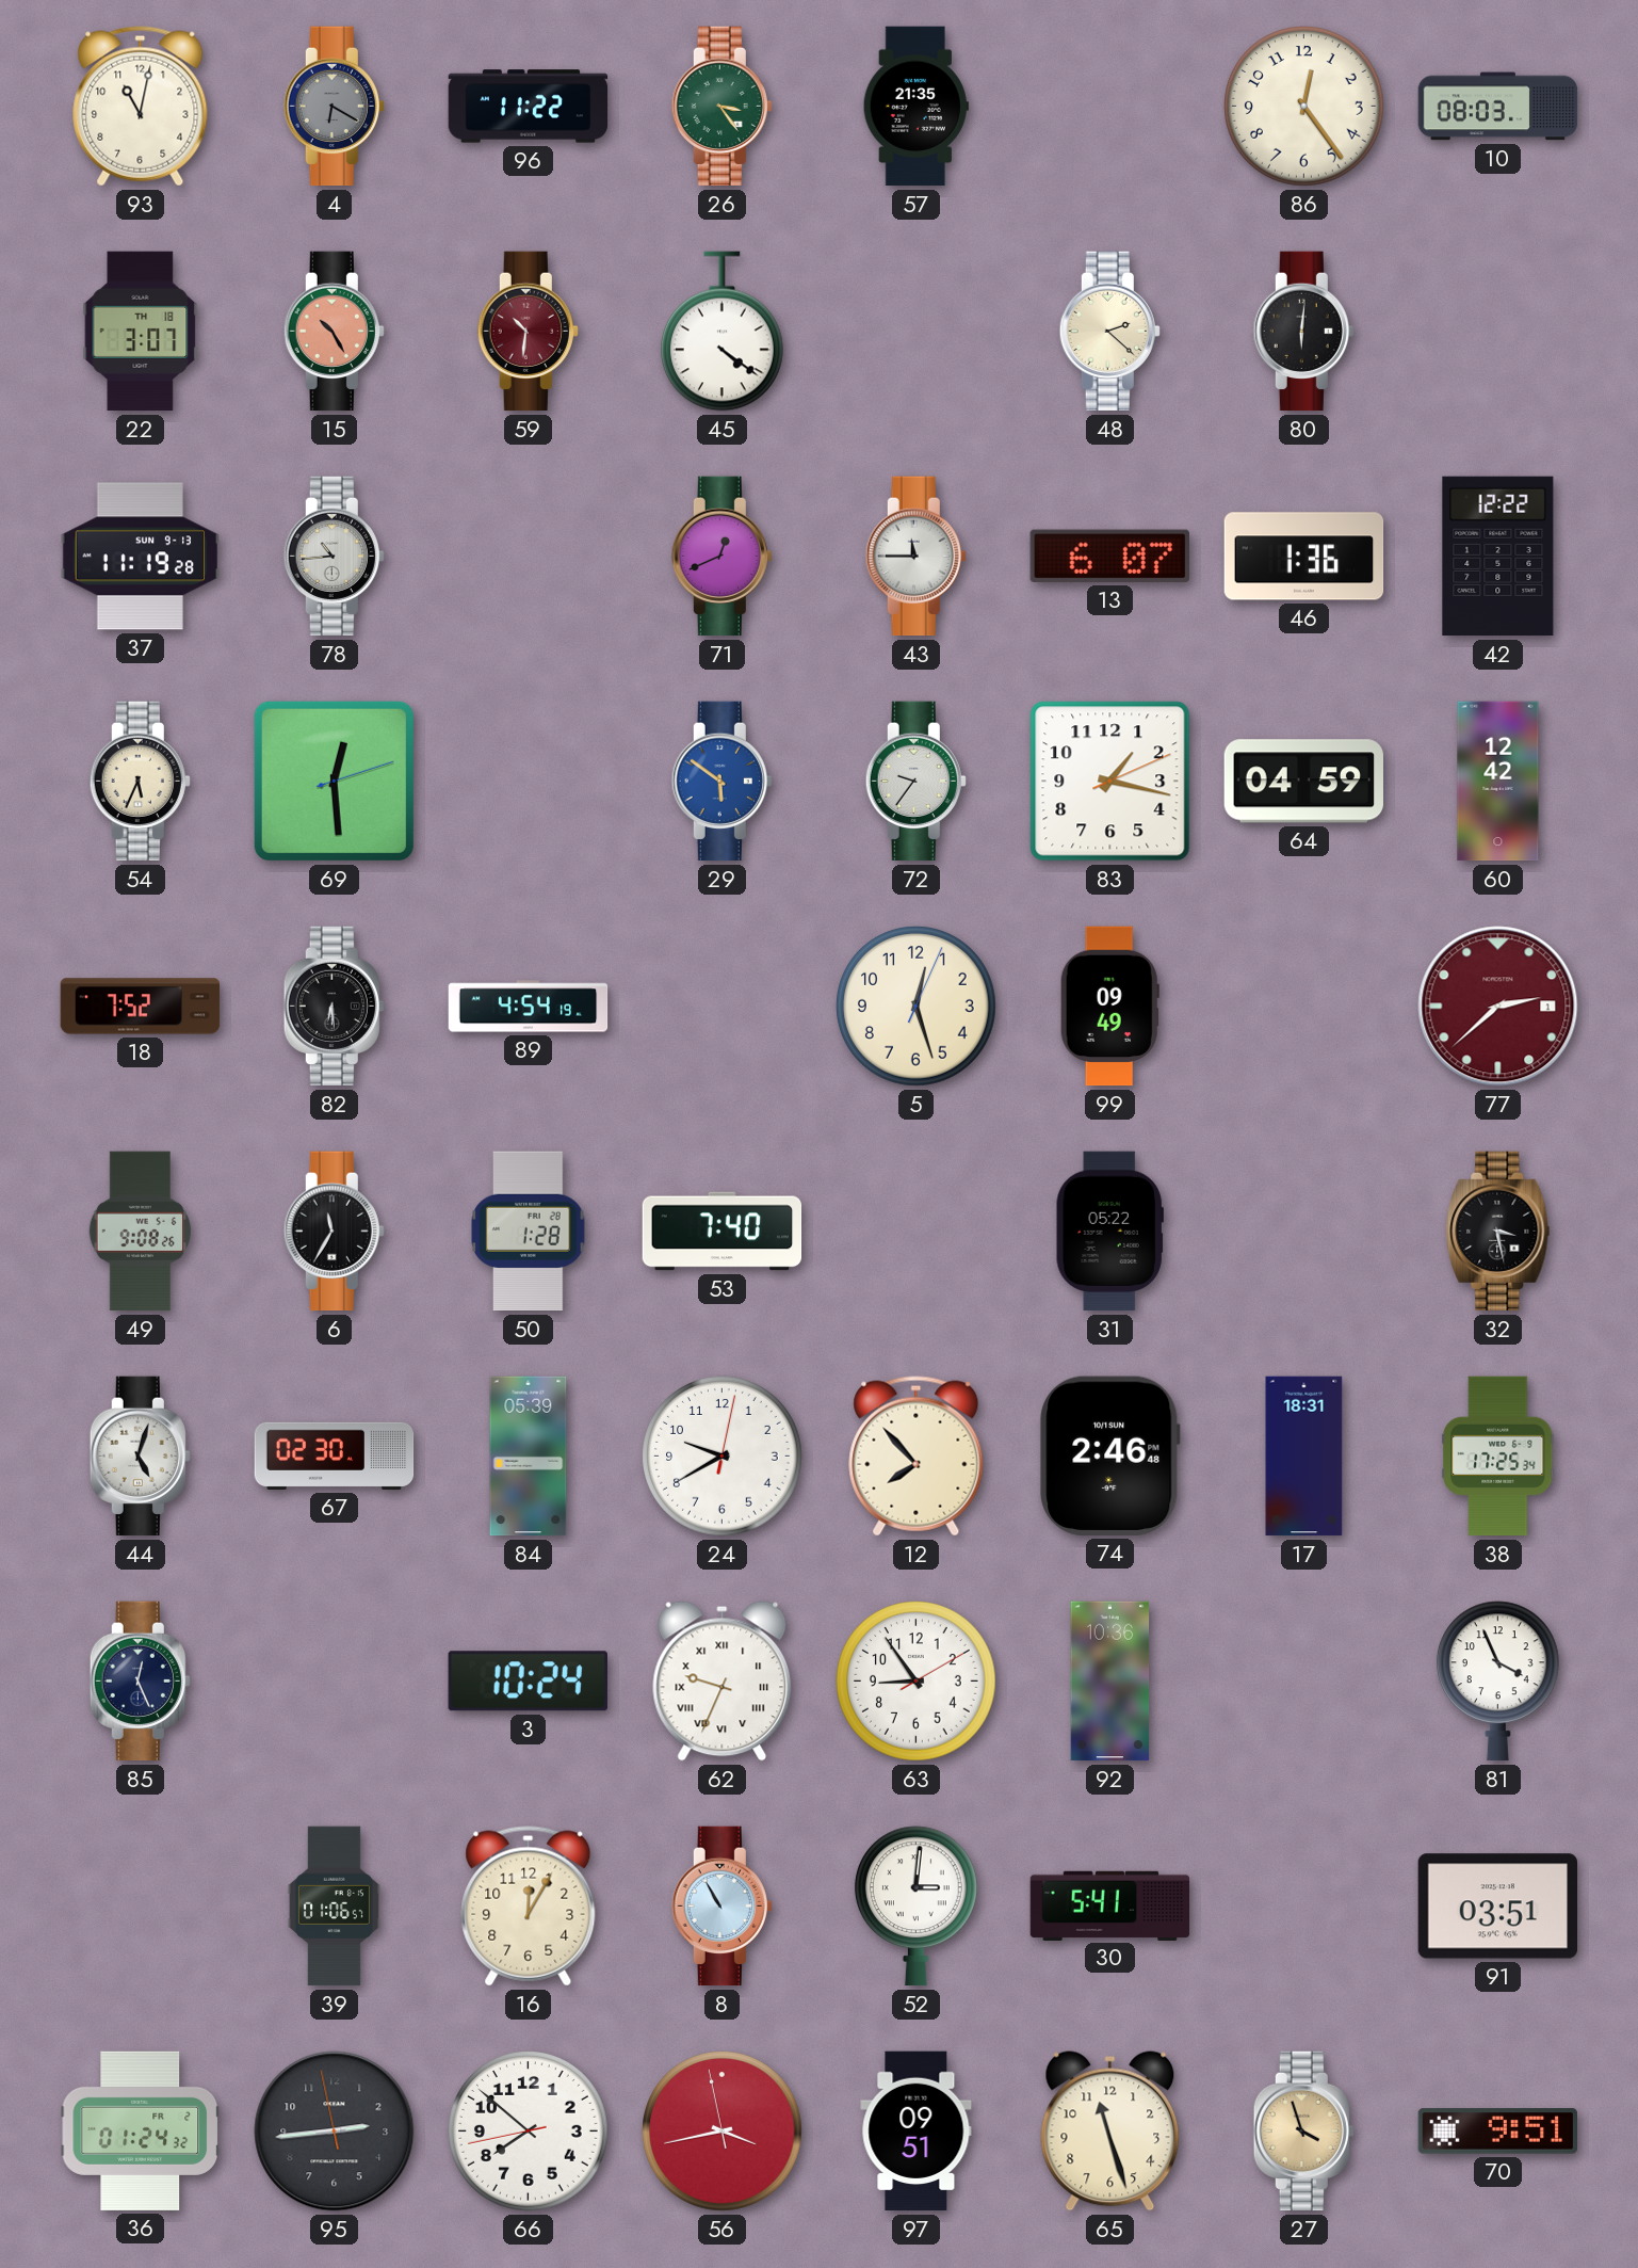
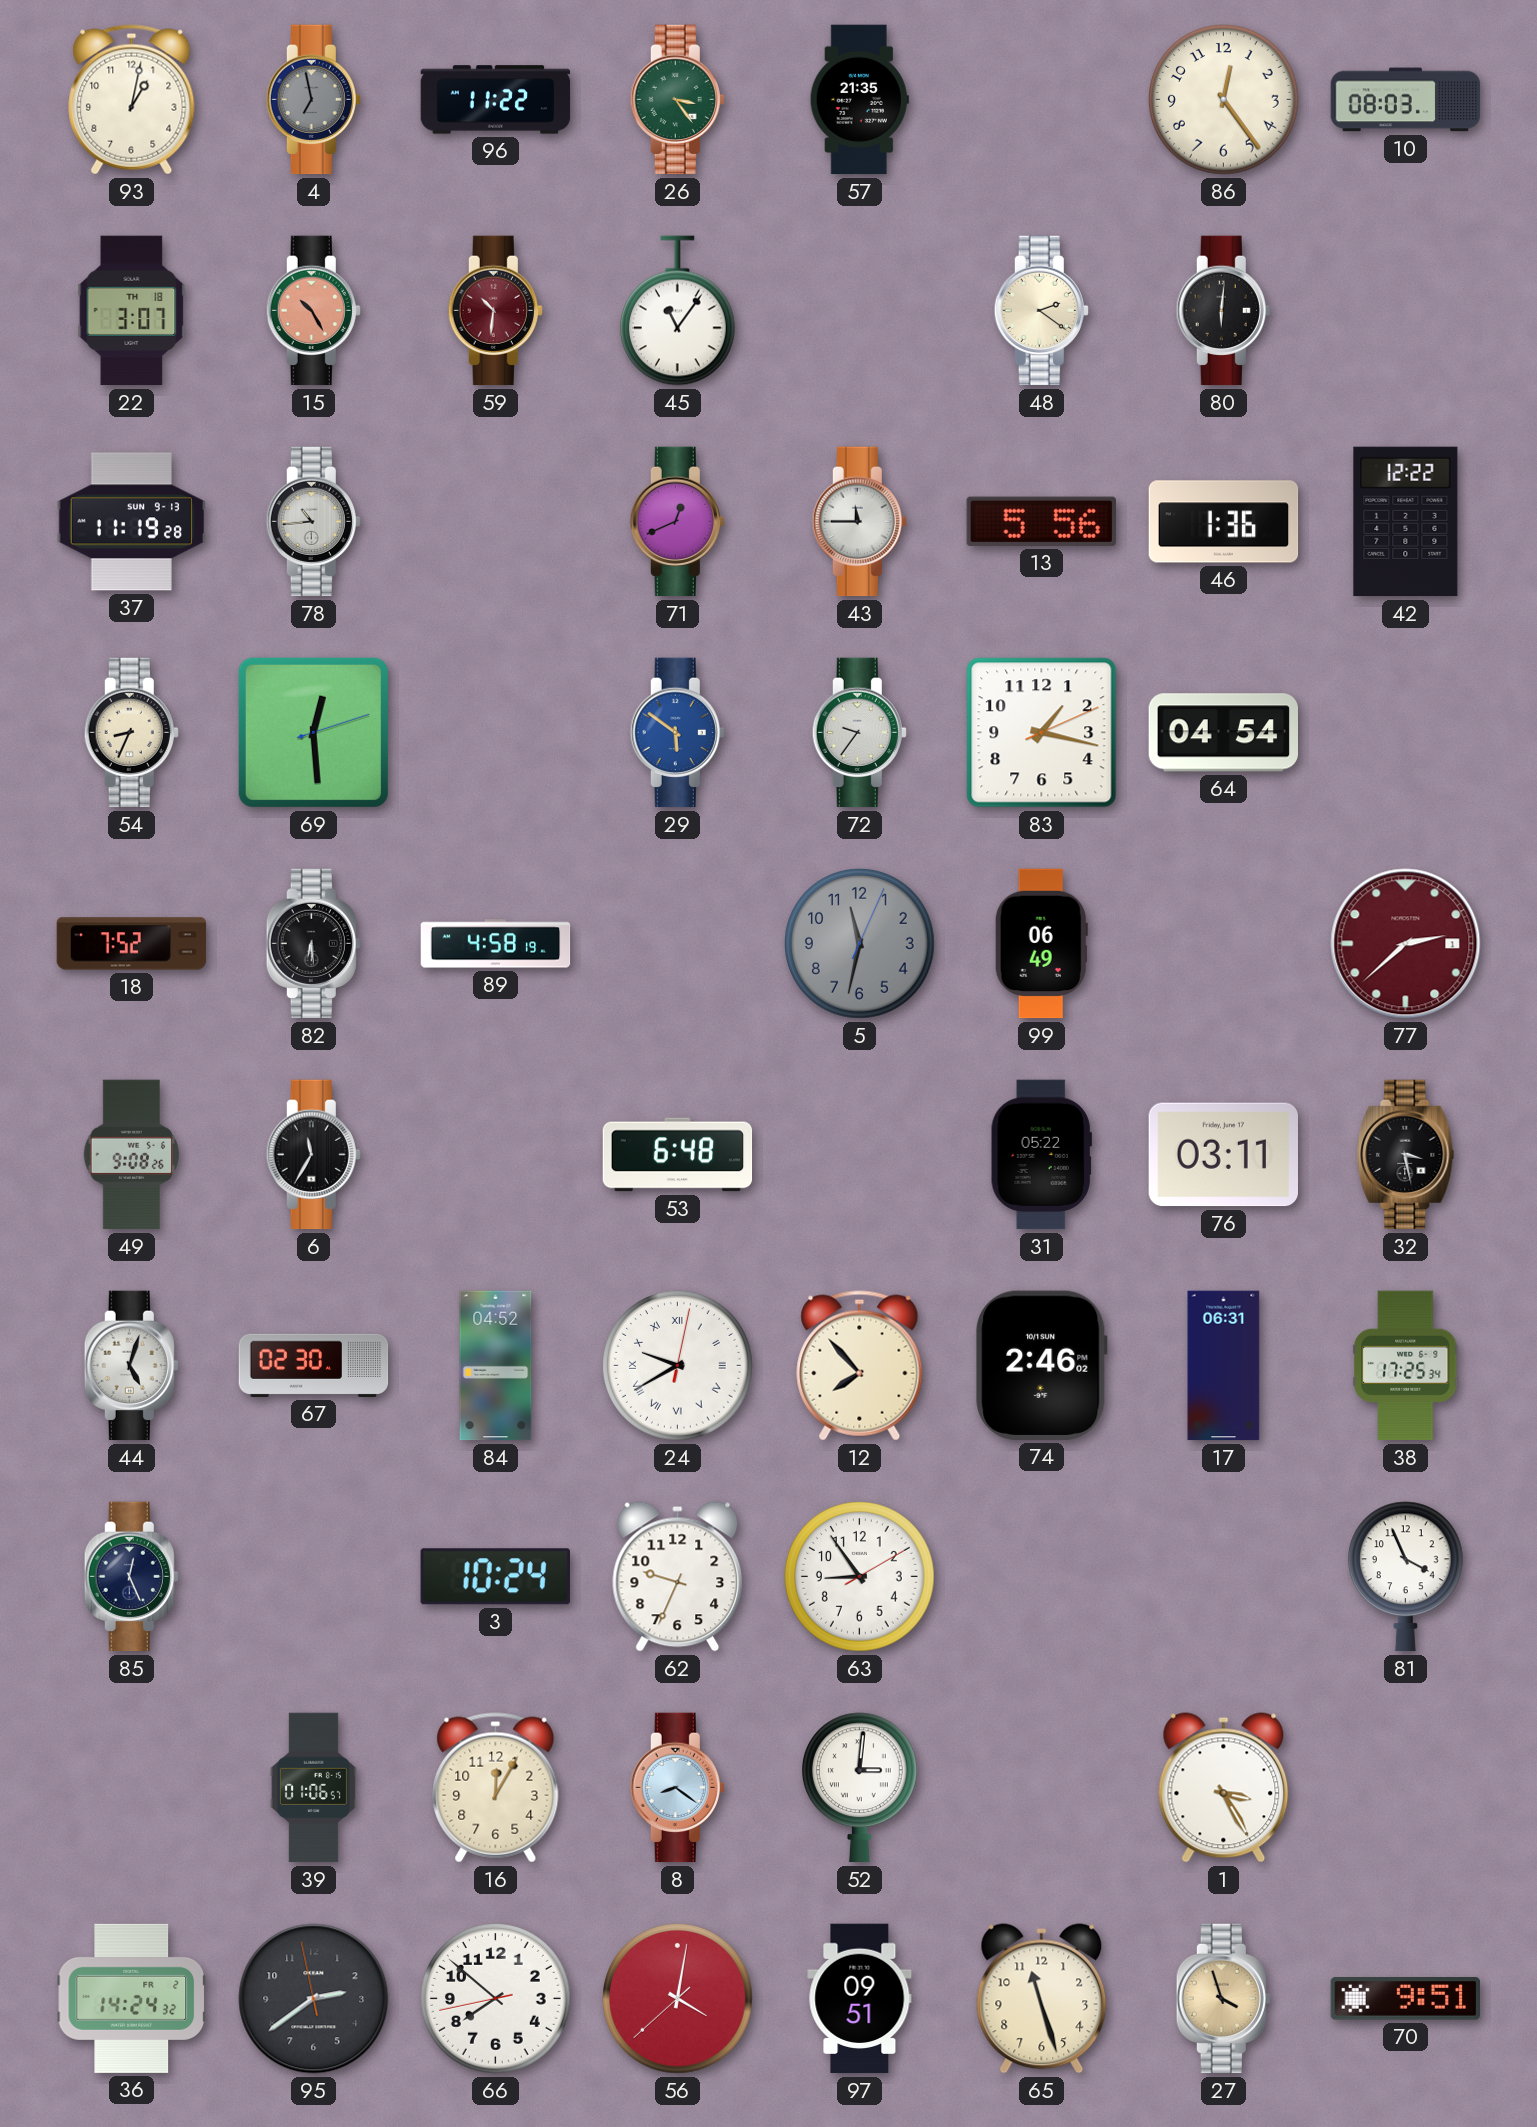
93: 11:02 -> 1:02
4: 6:20 -> 6:58
45: 4:21 -> 11:06
48: 2:22 -> 2:21
13: 6:07 -> 5:56
54: 5:34 -> 8:34
64: 04:59 -> 04:54
60: 12:42 -> none
89: 4:54 -> 4:58
5: 12:27 -> 11:32
5 dial: cream -> grey
99: 09:49 -> 06:49
50: 1:28 -> none
53: 7:40 -> 6:48
76: none -> 03:11
84: 05:39 -> 04:52
24 numerals: Arabic -> Roman
74: 2:46:48 -> 2:46:02
17: 18:31 -> 06:31
62 numerals: Roman -> Arabic
92: 10:36 -> none
8: 10:55 -> 8:21
30: 5:41 -> none
1: none -> 3:25
91: 03:51 -> none
36: 01:24 -> 14:24
95: 2:43 -> 2:38
56: 3:42 -> 4:01
